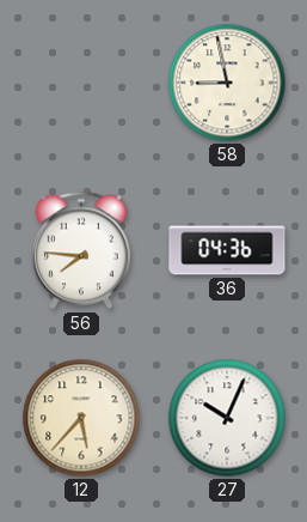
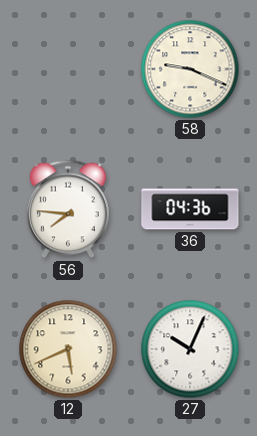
58: 8:58 -> 9:19
12: 5:37 -> 5:41
